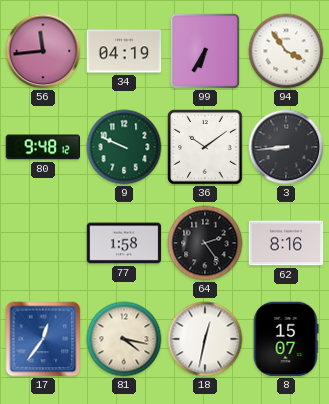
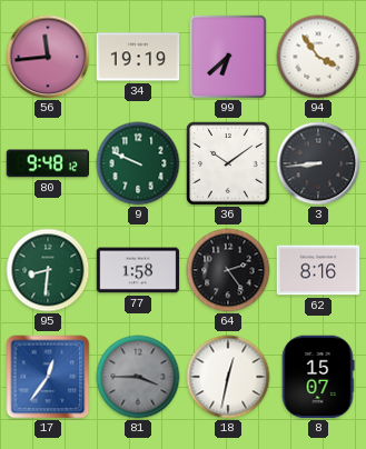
34: 04:19 -> 19:19
99: 6:35 -> 6:38
95: none -> 8:31
81: 4:17 -> 3:45
81 dial: cream -> grey
